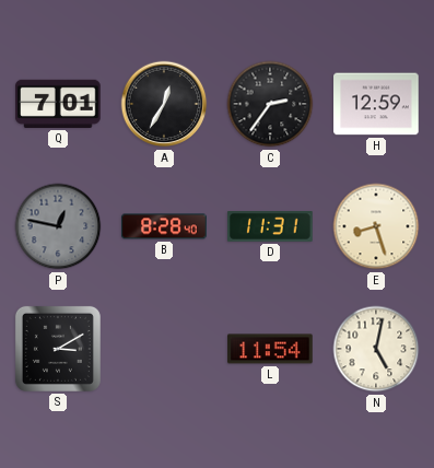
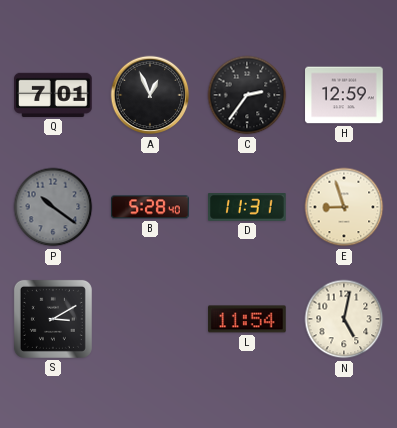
A: 12:35 -> 12:56
P: 12:47 -> 10:21
B: 8:28 -> 5:28
E: 8:27 -> 8:57
